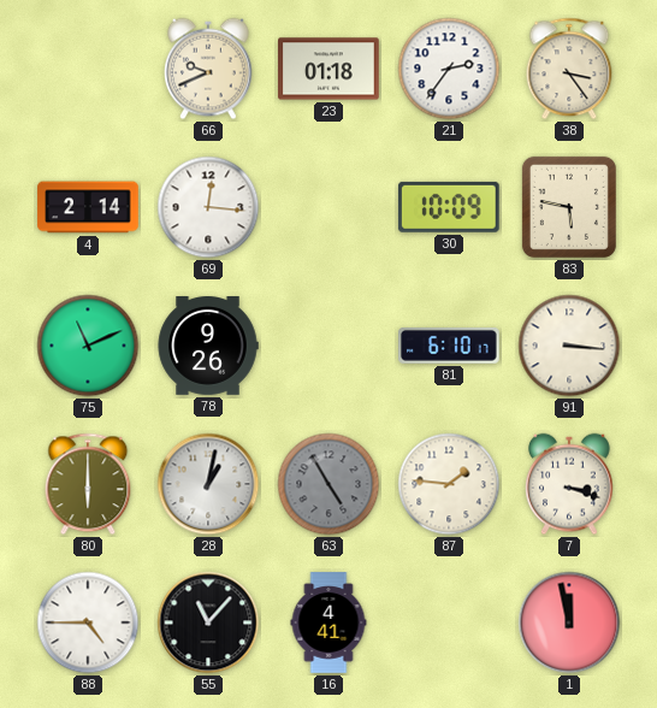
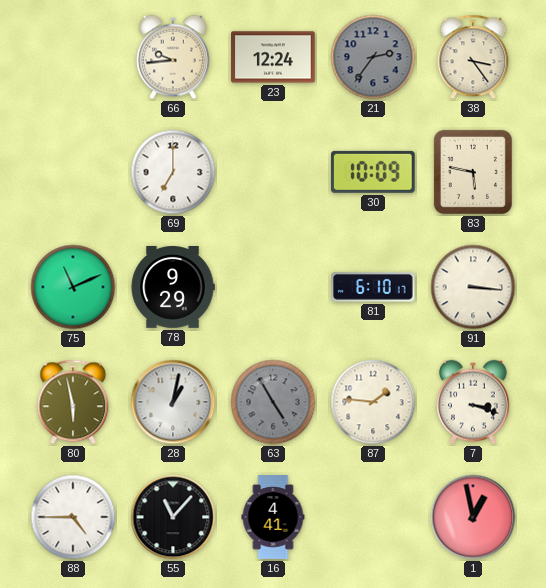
66: 9:41 -> 9:44
23: 01:18 -> 12:24
21 dial: white -> grey
4: 2:14 -> none
69: 12:16 -> 7:00
78: 9:26 -> 9:29
80: 6:00 -> 5:58
1: 11:58 -> 12:58
